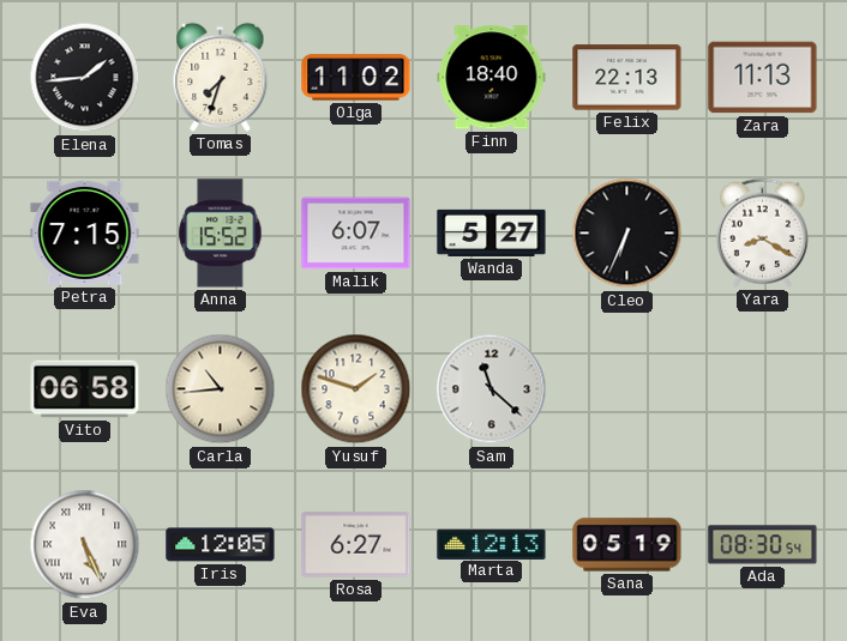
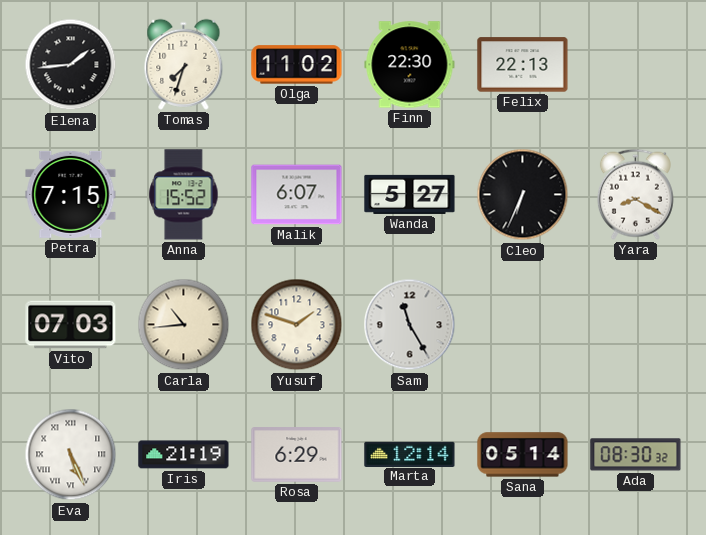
Finn: 18:40 -> 22:30
Zara: 11:13 -> none
Vito: 06:58 -> 07:03
Sam: 11:22 -> 11:25
Iris: 12:05 -> 21:19
Rosa: 6:27 -> 6:29
Marta: 12:13 -> 12:14
Sana: 05:19 -> 05:14
Ada: 08:30:54 -> 08:30:32
